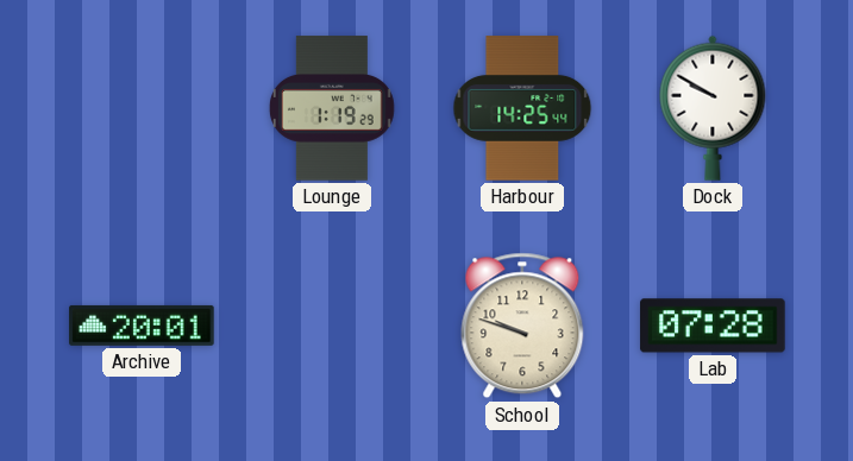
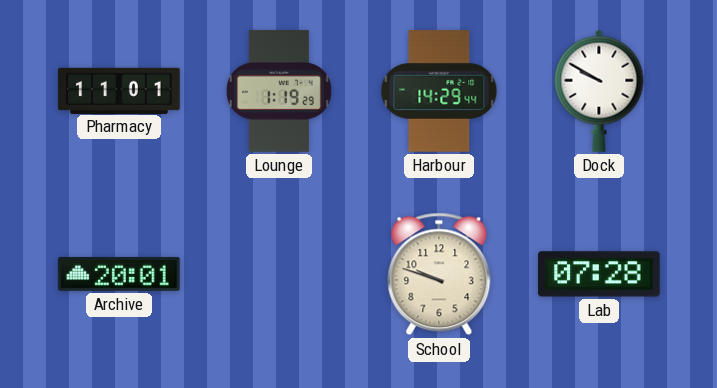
Pharmacy: none -> 11:01
Harbour: 14:25 -> 14:29
